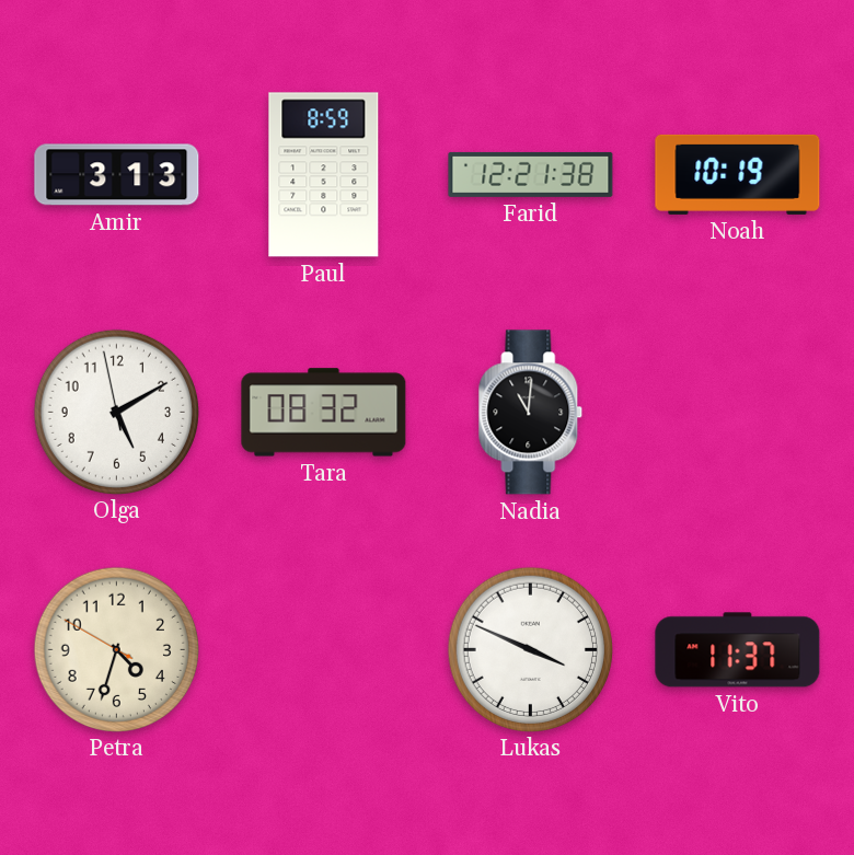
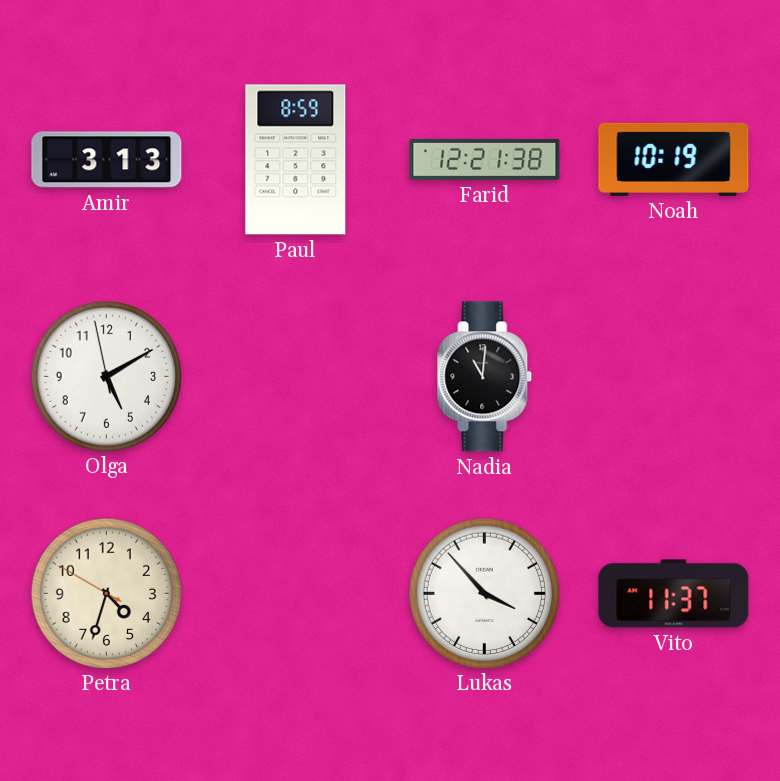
Tara: 08:32 -> none
Lukas: 3:49 -> 3:53
